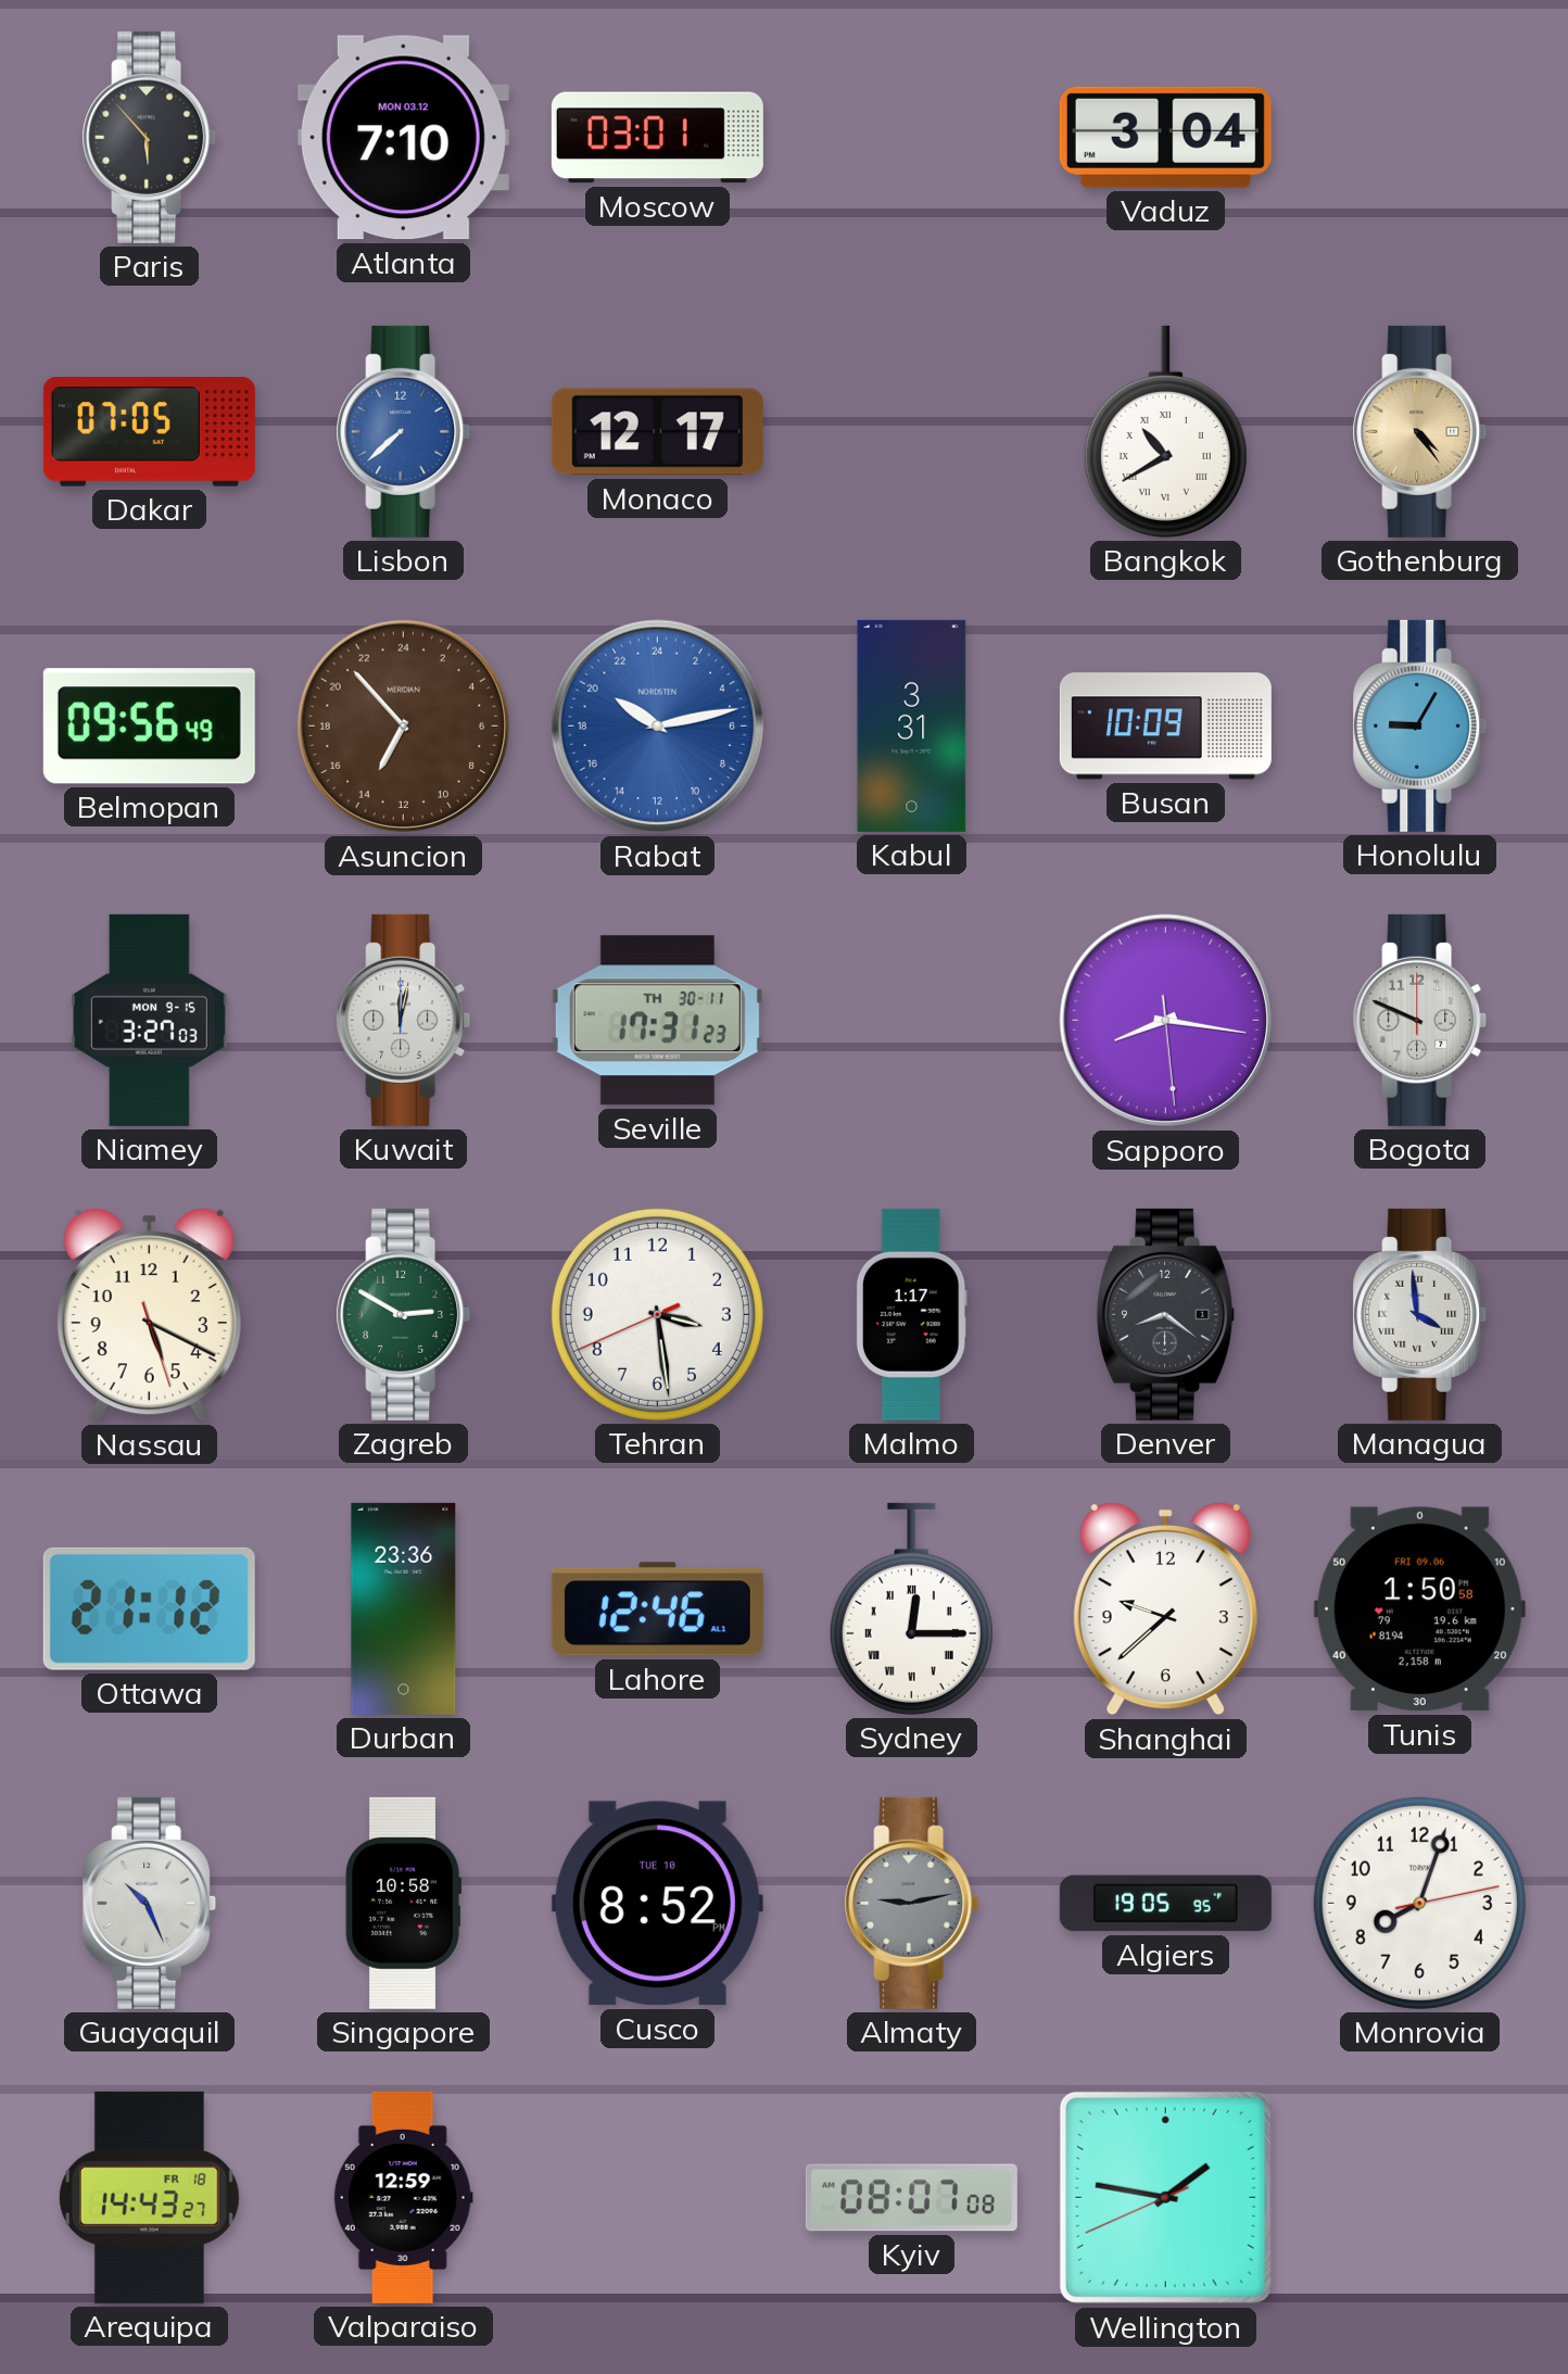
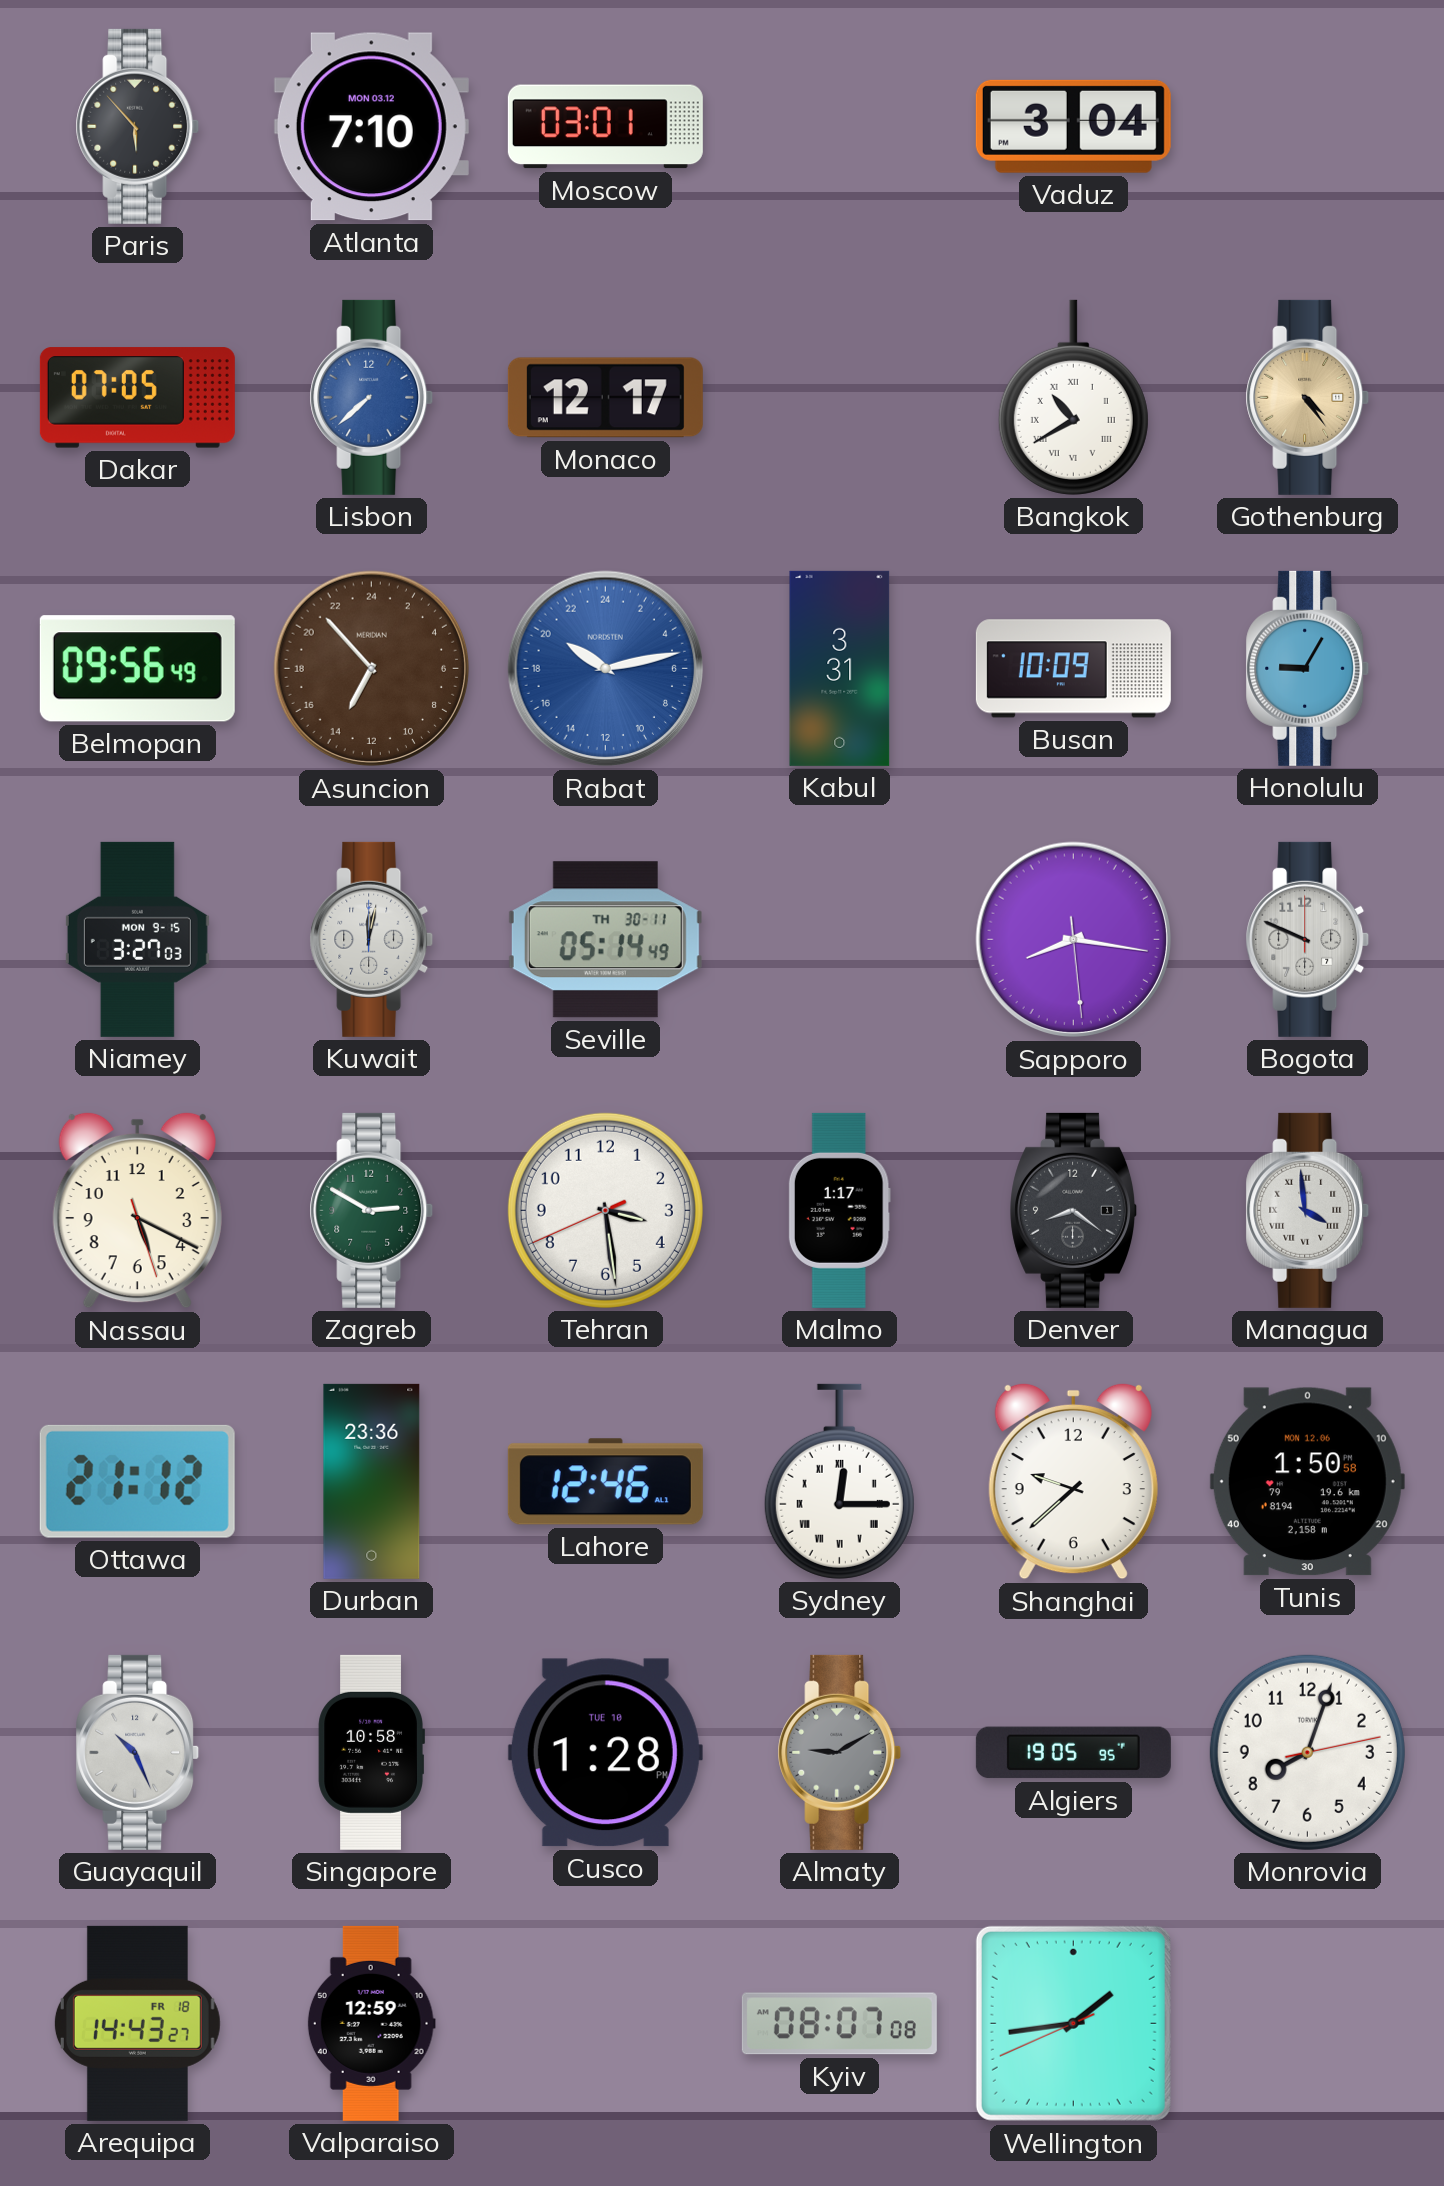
Seville: 17:31 -> 05:14
Tunis date: FRI 09.06 -> MON 12.06
Cusco: 8:52 -> 1:28
Almaty: 9:13 -> 9:10
Wellington: 1:46 -> 1:43
